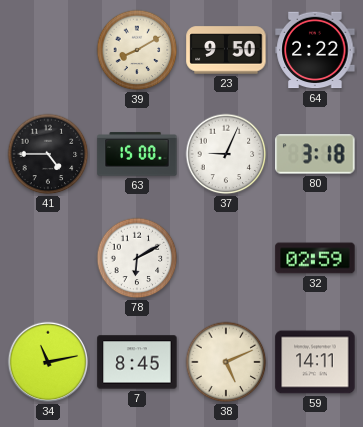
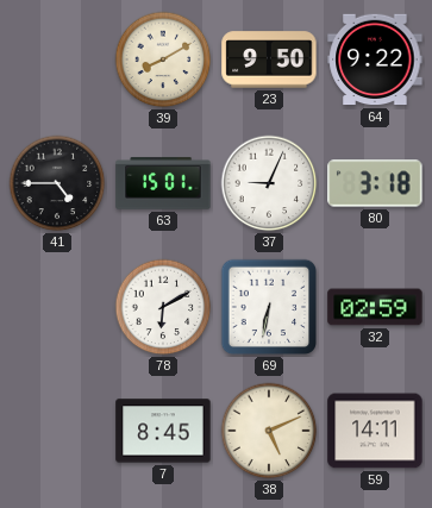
64: 2:22 -> 9:22
63: 15:00 -> 15:01
69: none -> 6:32
34: 11:13 -> none
